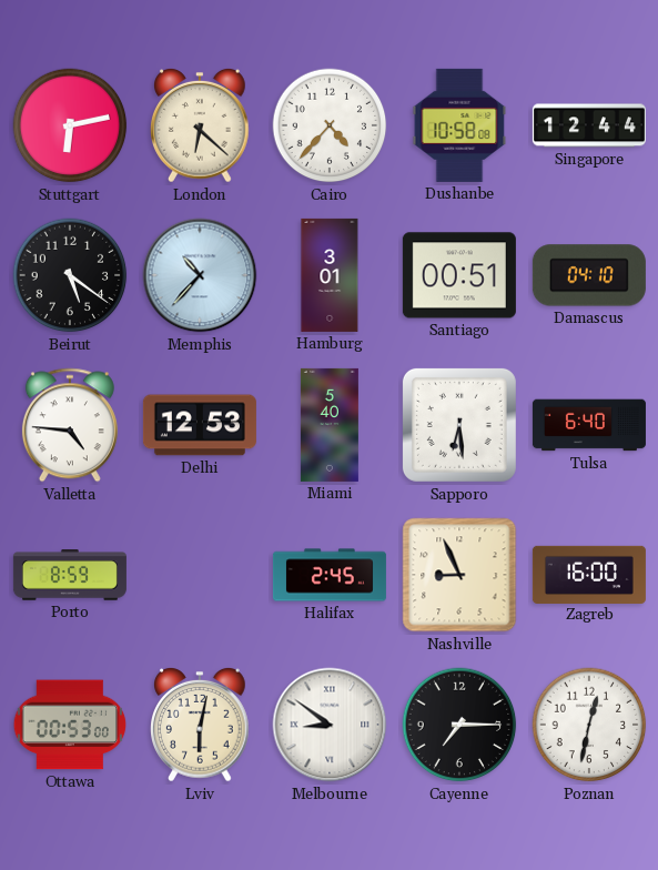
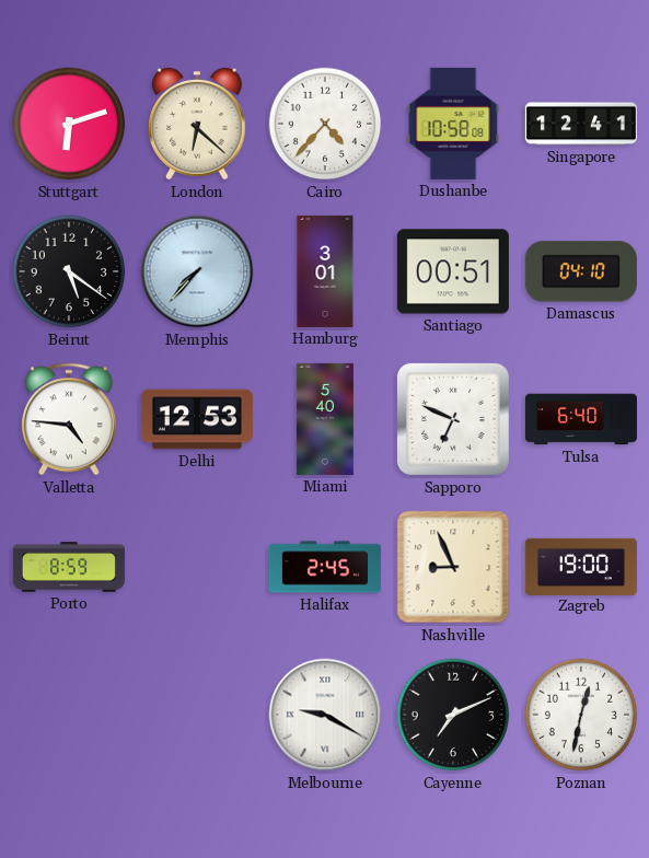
Stuttgart: 6:13 -> 6:12
Singapore: 12:44 -> 12:41
Memphis: 10:37 -> 7:37
Sapporo: 6:29 -> 6:49
Zagreb: 16:00 -> 19:00
Ottawa: 00:53 -> none
Lviv: 6:02 -> none
Melbourne: 8:51 -> 9:20
Cayenne: 7:15 -> 7:11
